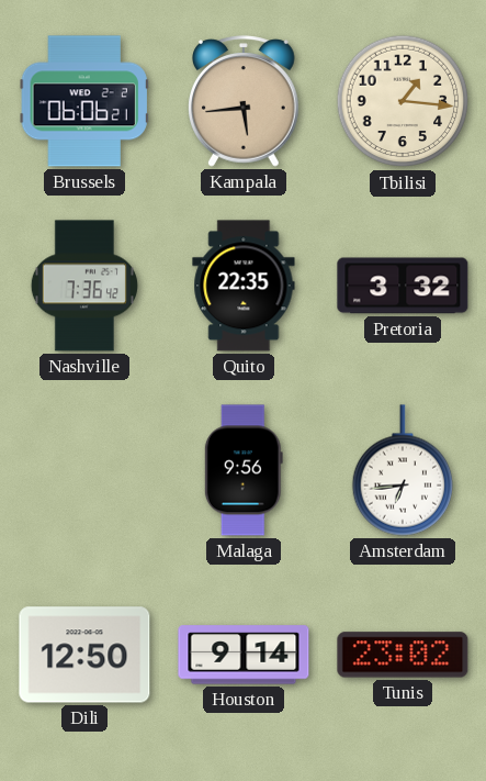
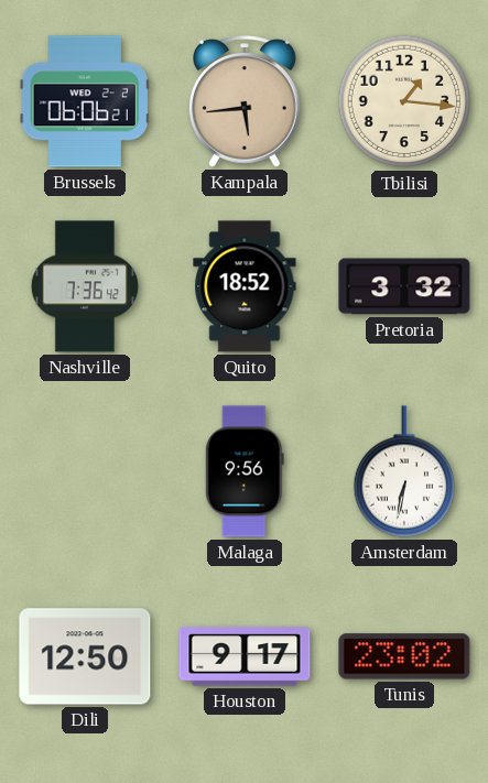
Quito: 22:35 -> 18:52
Amsterdam: 6:44 -> 6:32
Houston: 9:14 -> 9:17
